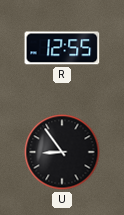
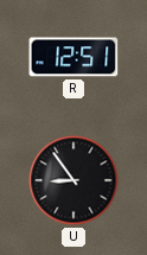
R: 12:55 -> 12:51
